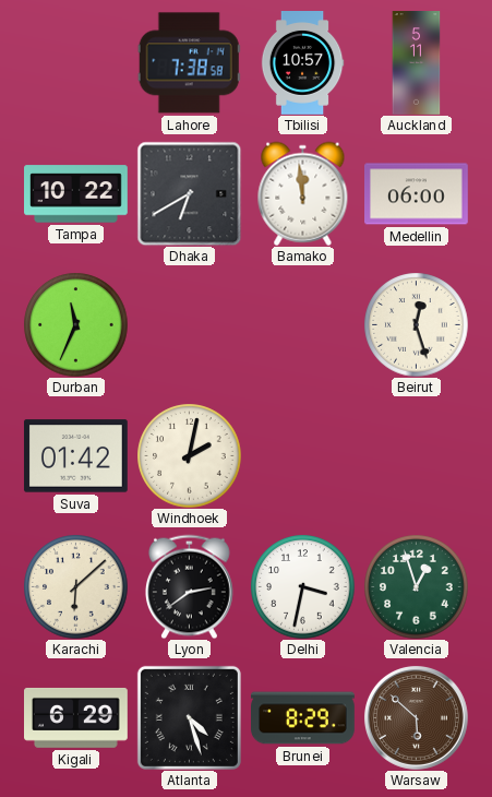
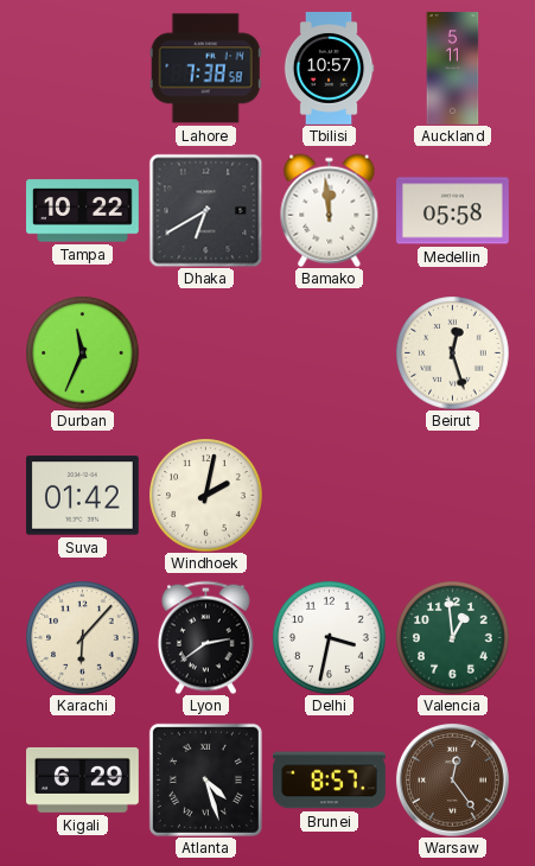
Medellin: 06:00 -> 05:58
Karachi: 6:08 -> 6:07
Valencia: 12:57 -> 12:59
Brunei: 8:29 -> 8:57
Warsaw: 5:52 -> 12:24
